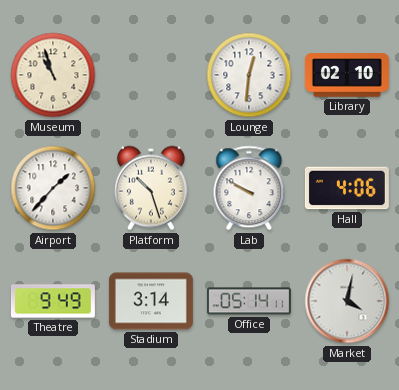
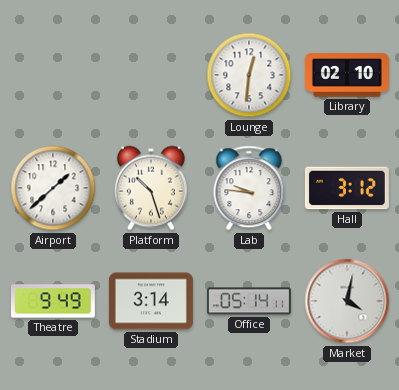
Museum: 10:57 -> none
Airport: 1:37 -> 1:38
Lab: 9:50 -> 9:46
Hall: 4:06 -> 3:12
